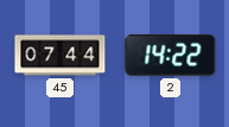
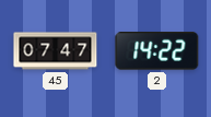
45: 07:44 -> 07:47
